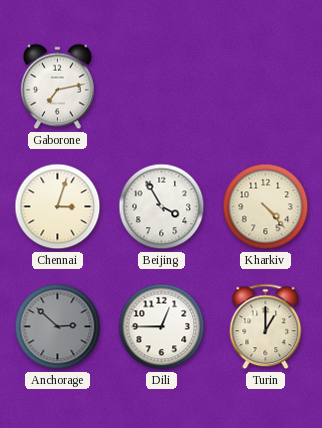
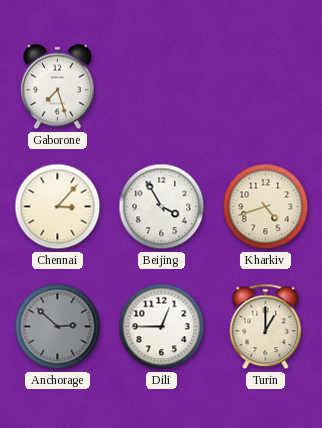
Gaborone: 7:13 -> 7:27
Chennai: 3:03 -> 3:07
Kharkiv: 4:23 -> 4:42
